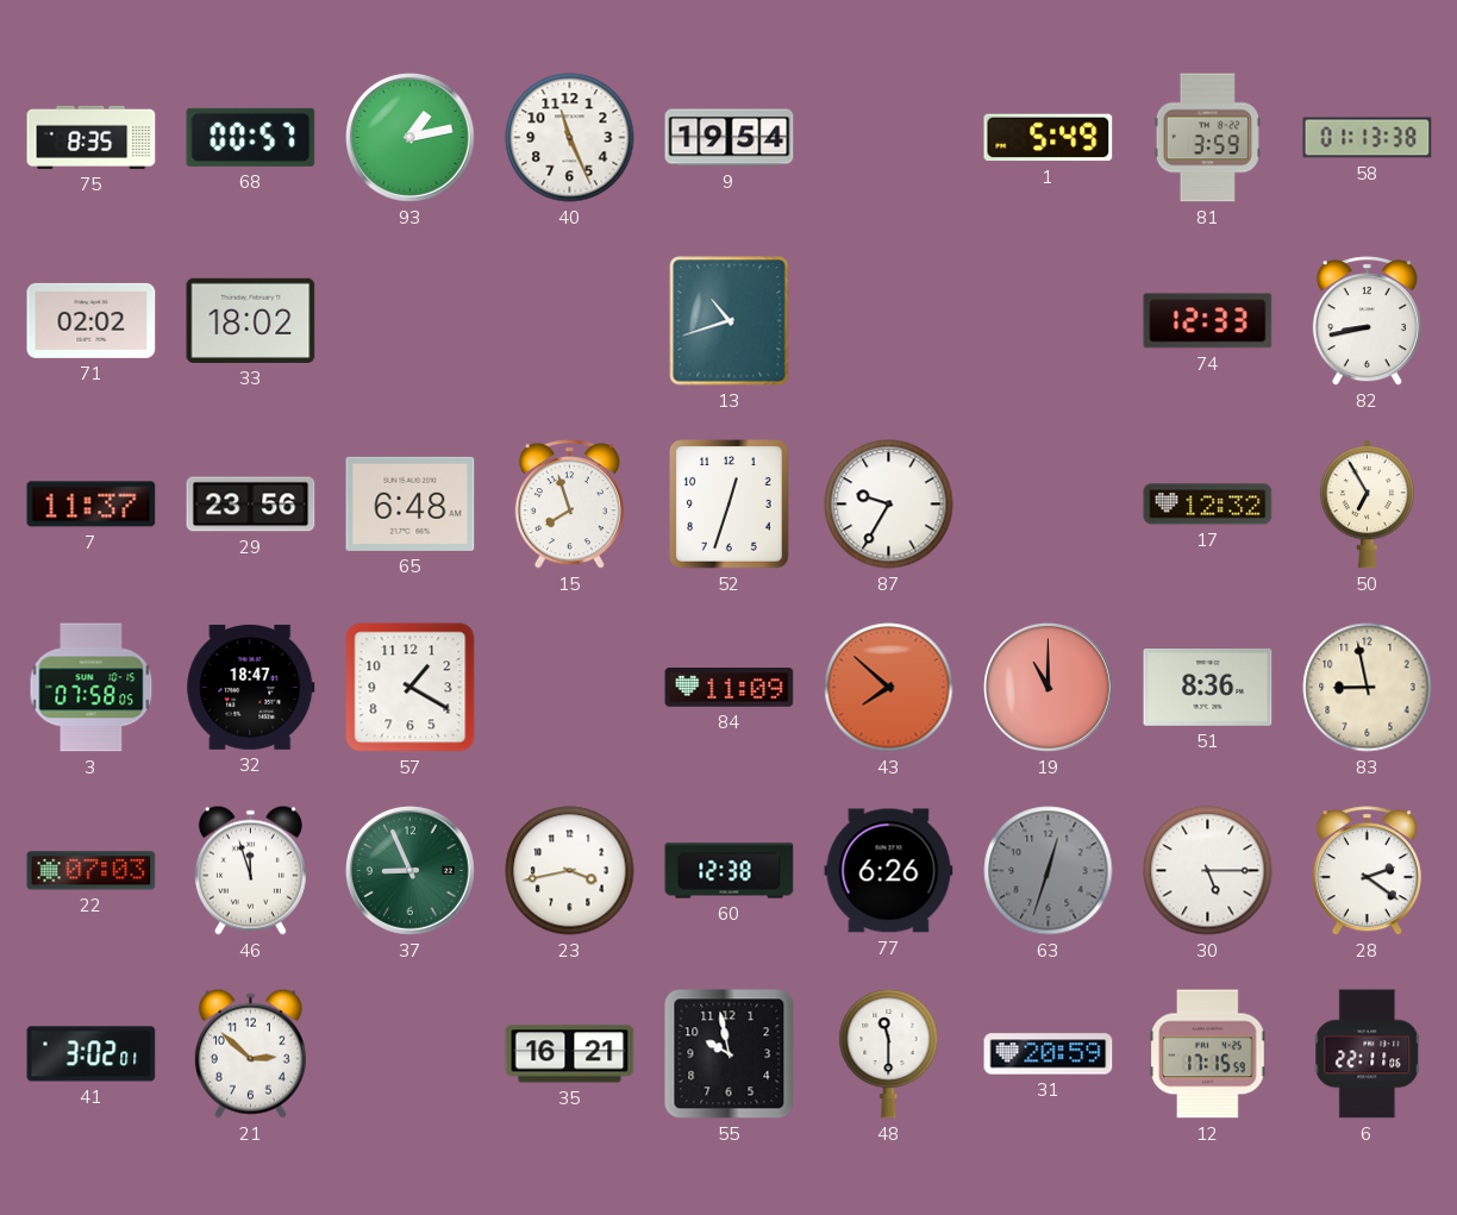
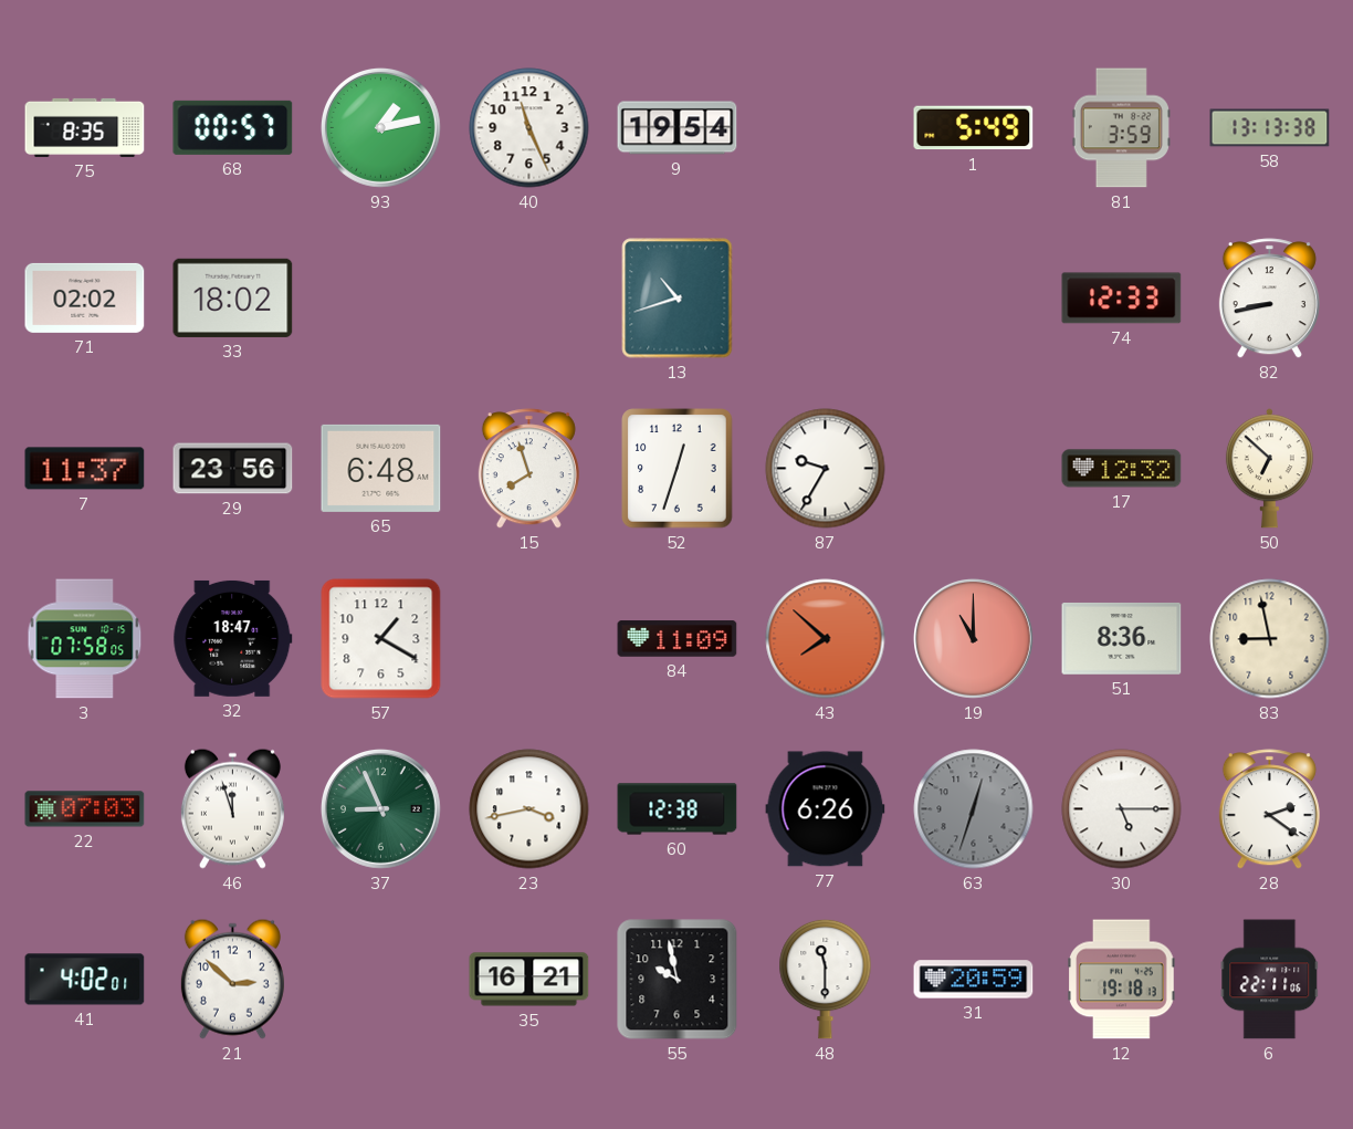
58: 01:13 -> 13:13
50: 6:55 -> 6:52
41: 3:02 -> 4:02
12: 17:15 -> 19:18
